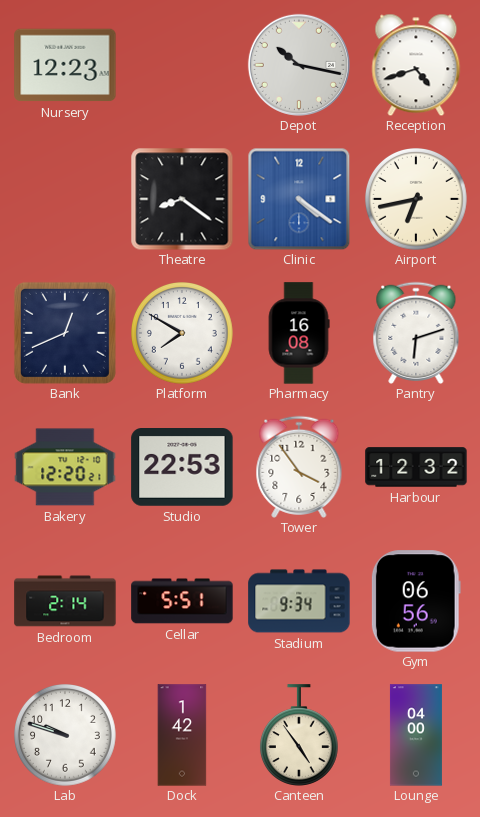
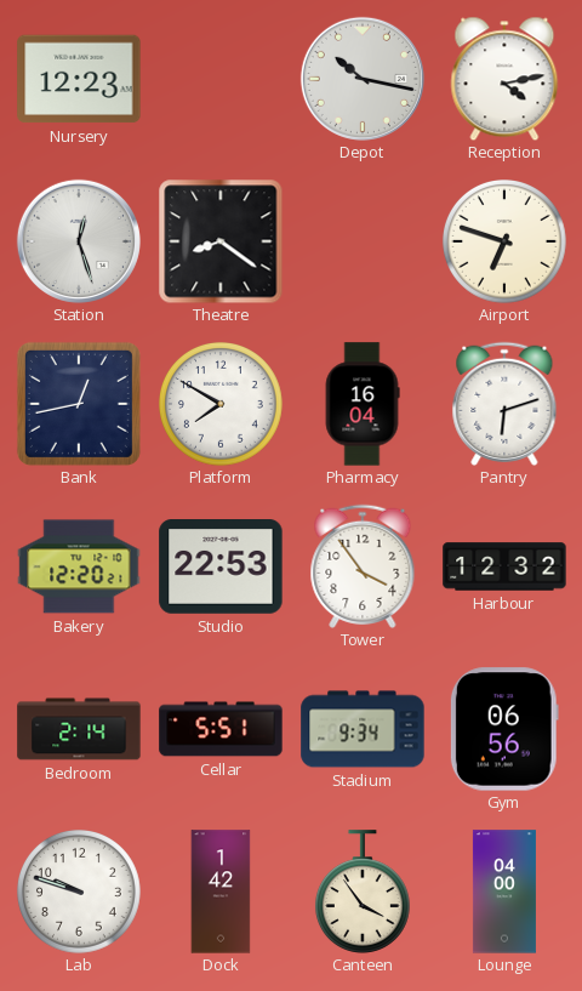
Reception: 4:42 -> 4:13
Station: none -> 12:27
Clinic: 4:21 -> none
Airport: 6:43 -> 6:48
Bank: 12:41 -> 12:43
Pharmacy: 16:08 -> 16:04
Canteen: 4:54 -> 3:54
